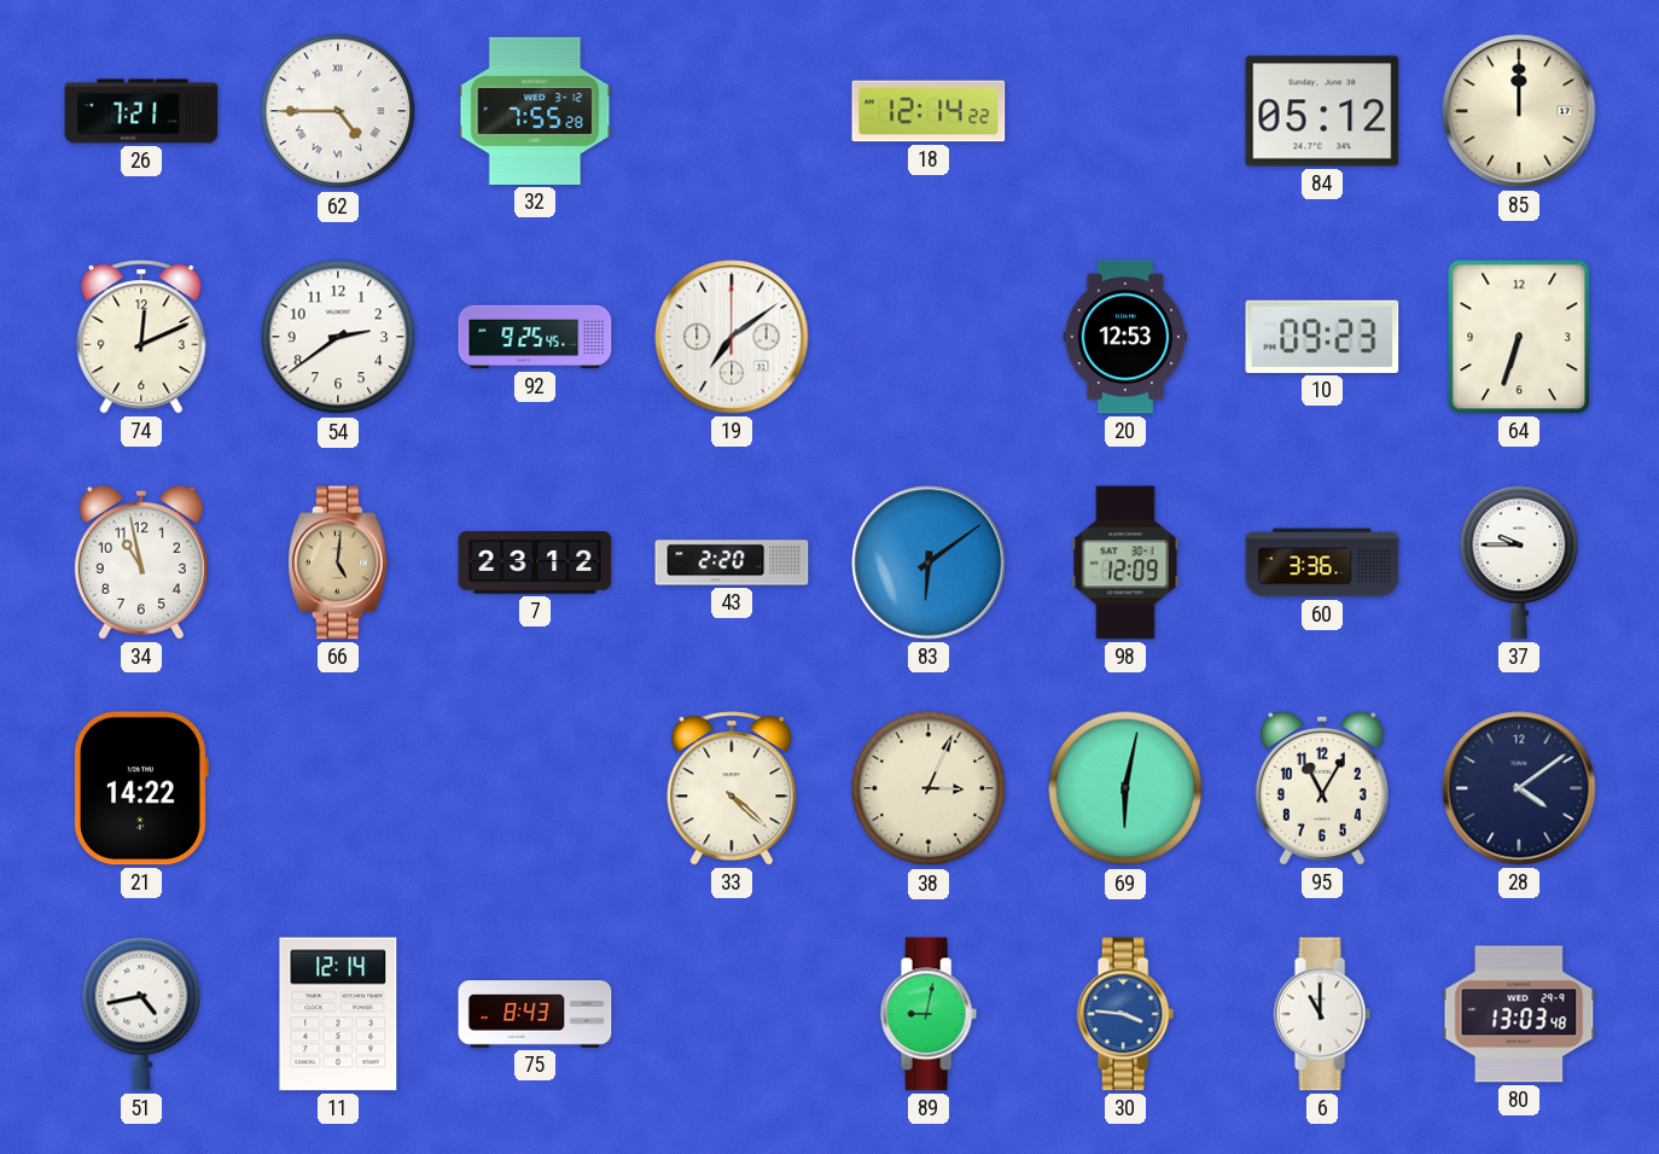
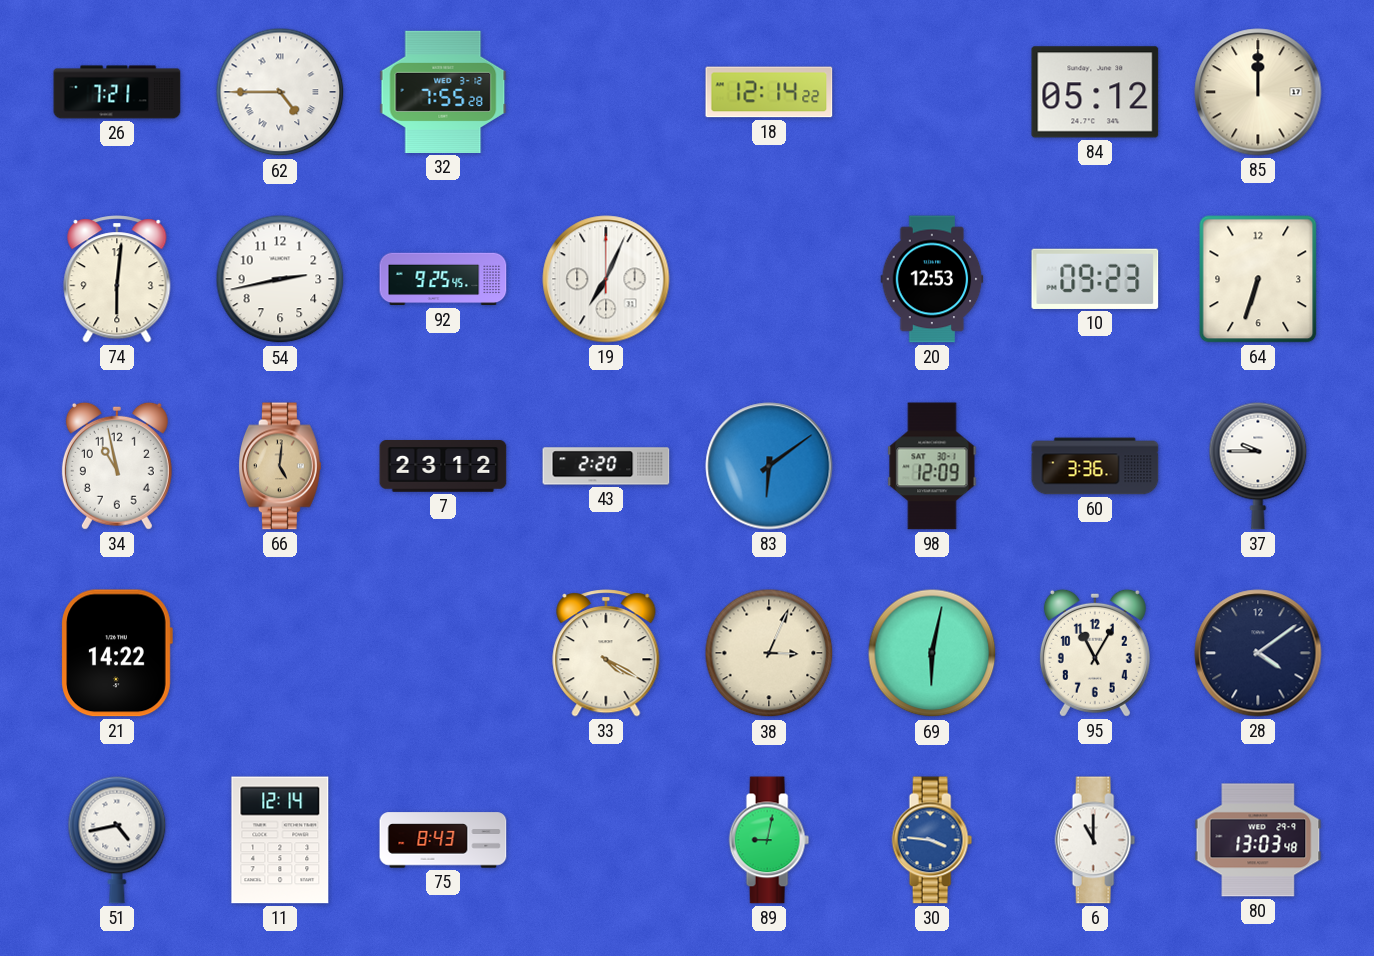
74: 12:11 -> 6:01
54: 2:39 -> 2:43
19: 7:09 -> 7:04
33: 4:22 -> 4:20
